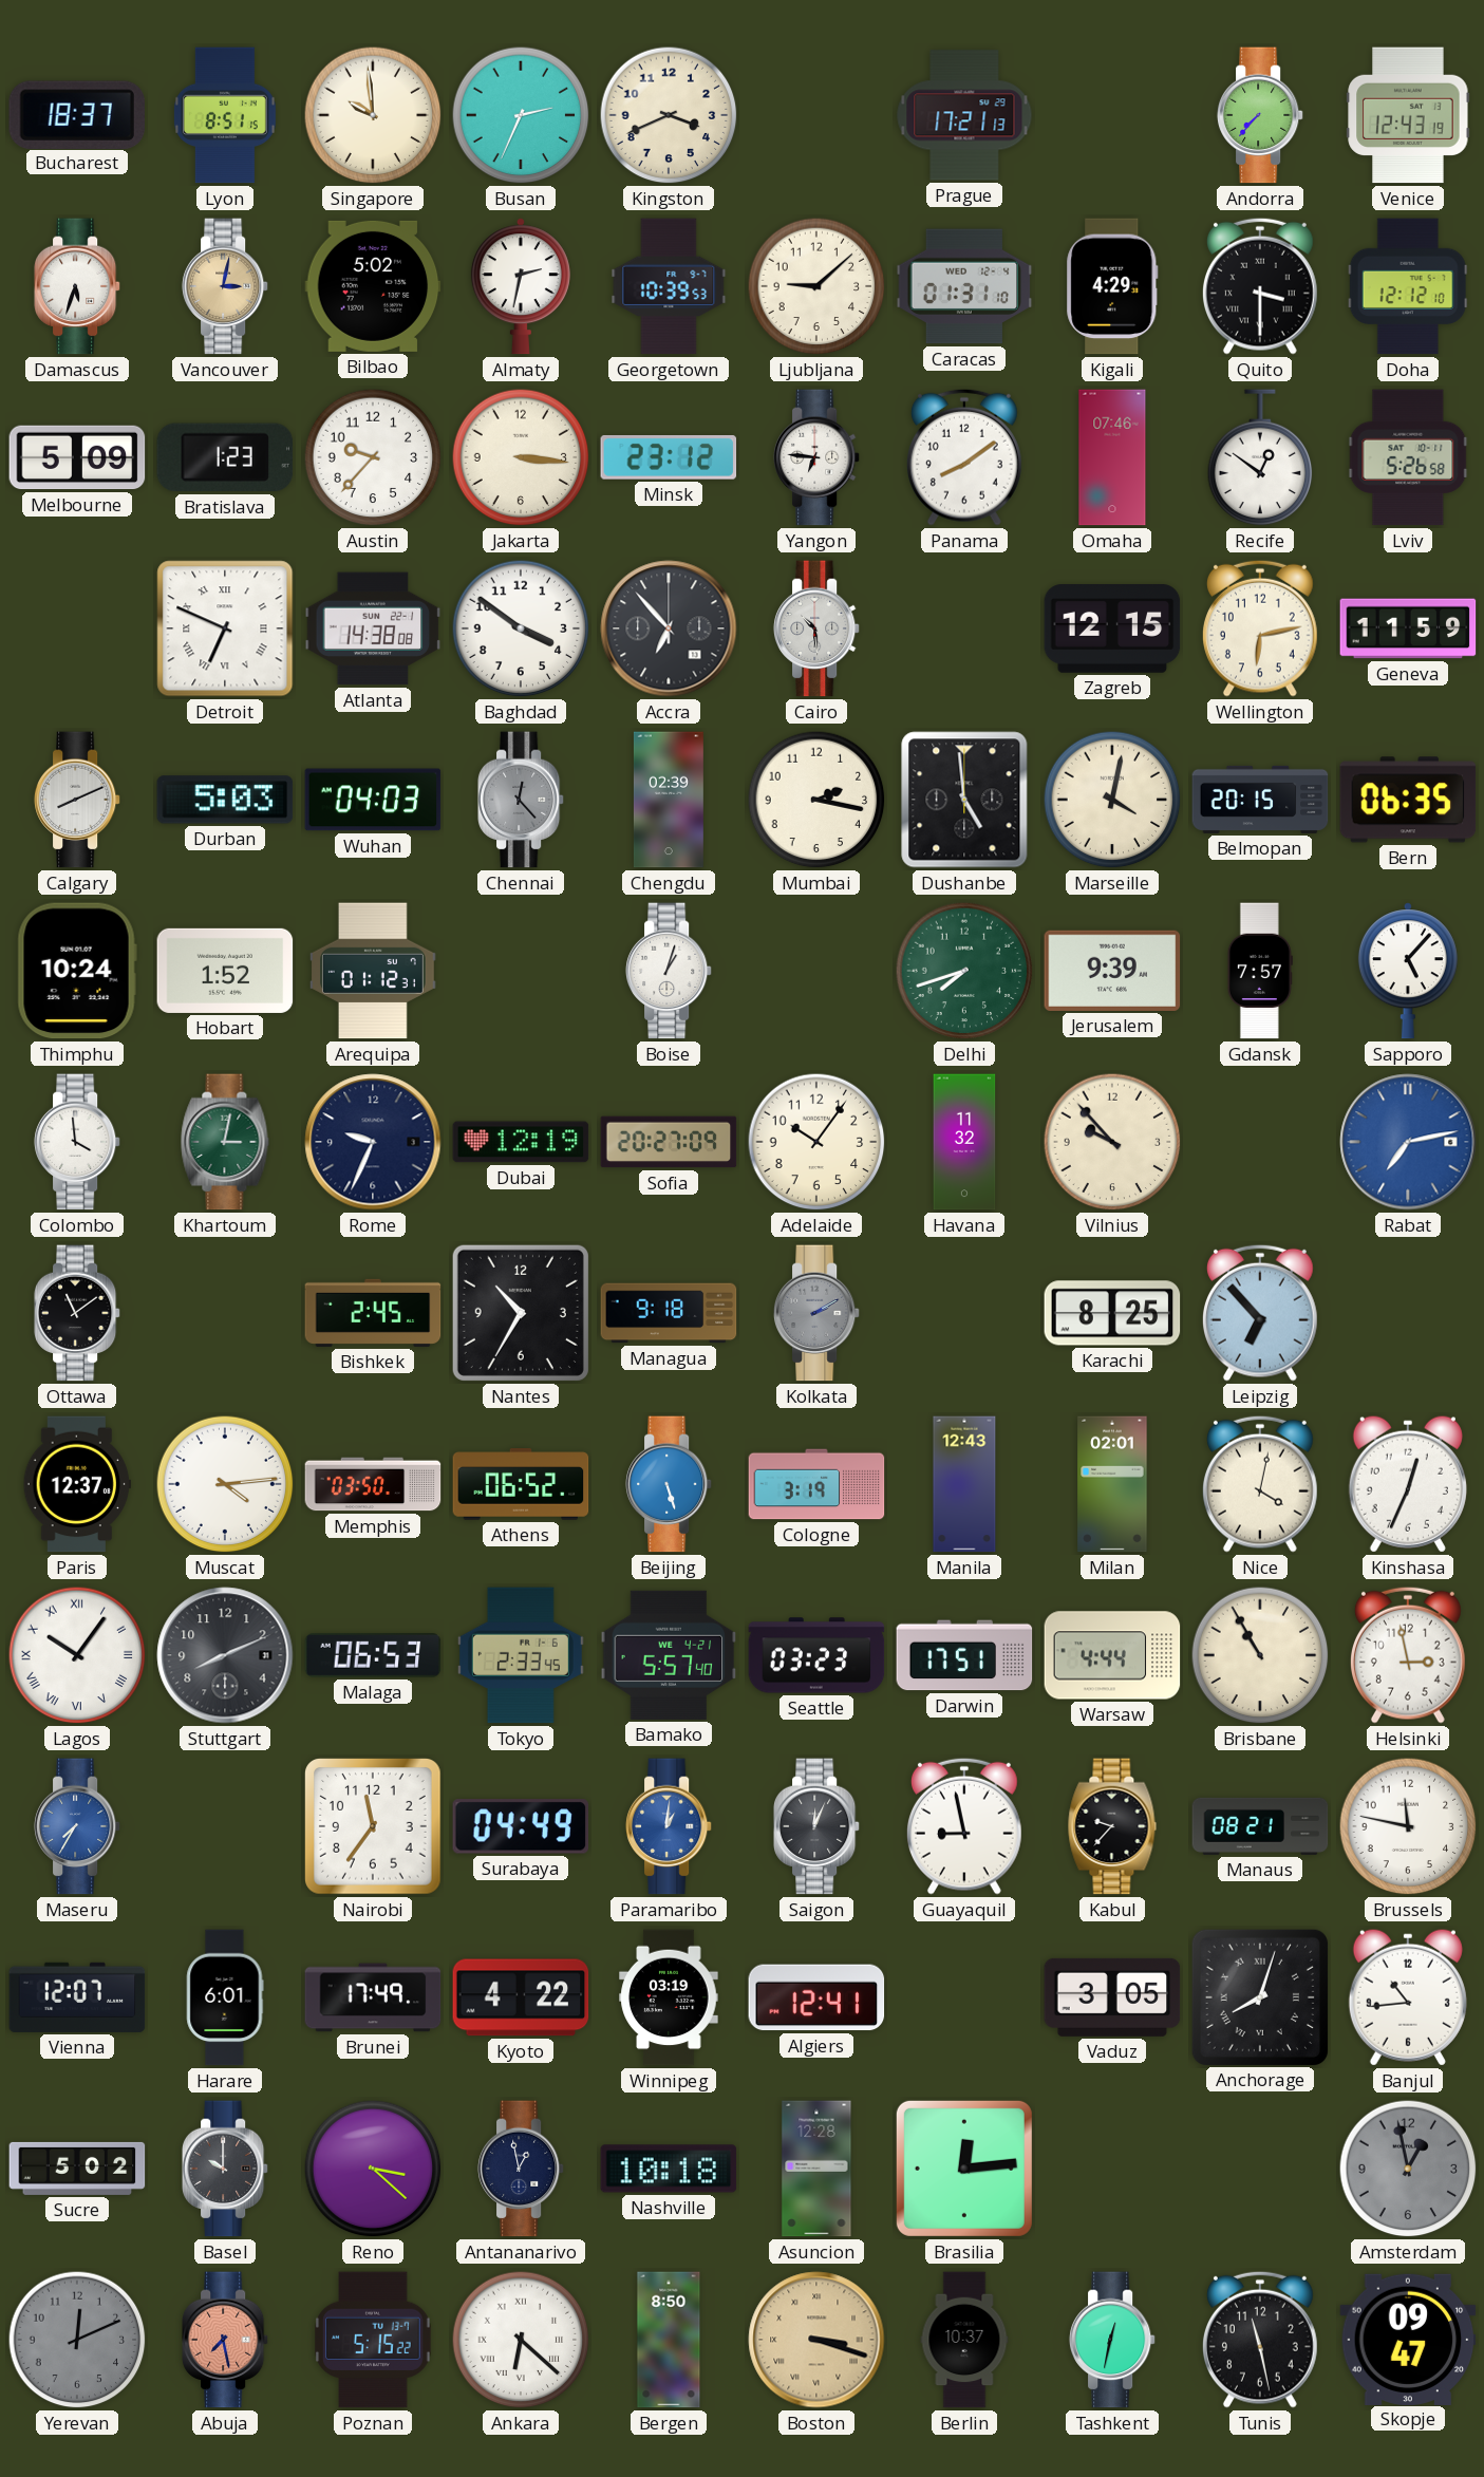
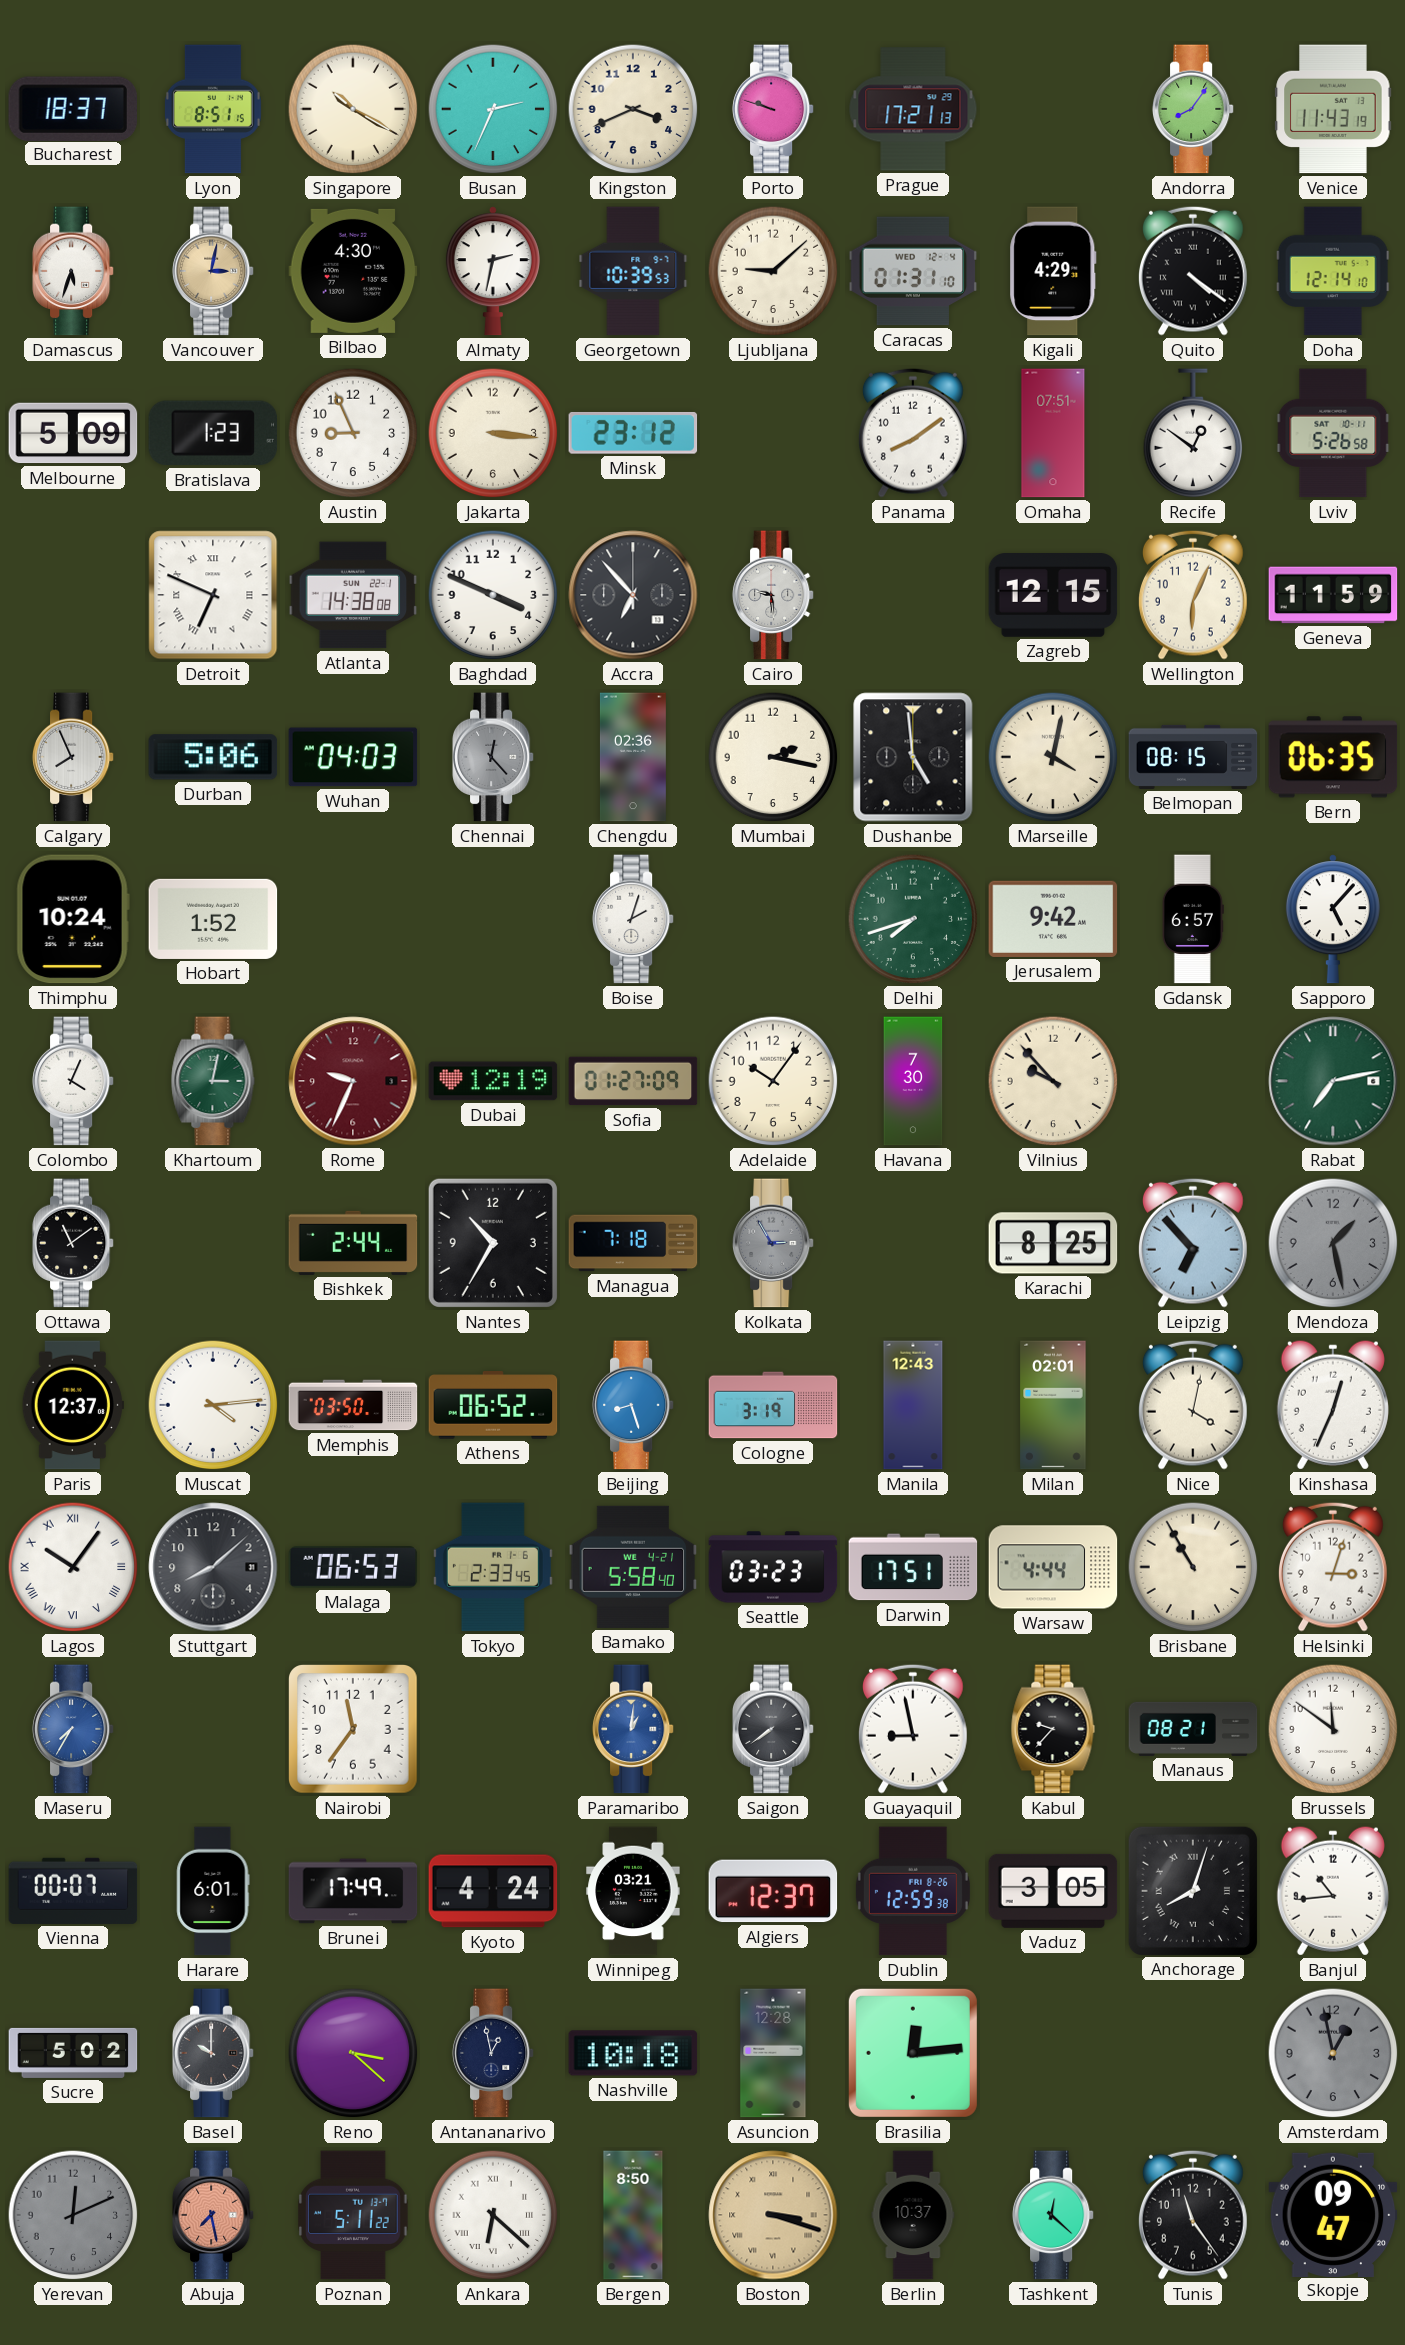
Singapore: 9:59 -> 10:20
Porto: none -> 9:48
Andorra: 7:37 -> 8:06
Venice: 12:43 -> 11:43
Bilbao: 5:02 -> 4:30
Quito: 3:30 -> 4:21
Doha: 12:12 -> 12:14
Austin: 9:37 -> 8:56
Yangon: 6:46 -> none
Omaha: 07:46 -> 07:51
Baghdad: 3:51 -> 3:49
Cairo: 10:29 -> 9:29
Wellington: 6:13 -> 6:04
Calgary: 8:11 -> 7:56
Durban: 5:03 -> 5:06
Chengdu: 02:39 -> 02:36
Belmopan: 20:15 -> 08:15
Arequipa: 01:12 -> none
Boise: 1:03 -> 2:03
Jerusalem: 9:39 -> 9:42
Gdansk: 7:57 -> 6:57
Colombo: 3:59 -> 4:04
Rome dial: navy -> burgundy
Sofia: 20:27 -> 01:27
Havana: 11:32 -> 7:30
Rabat dial: blue -> green
Bishkek: 2:45 -> 2:44
Managua: 9:18 -> 7:18
Kolkata: 2:10 -> 2:55
Mendoza: none -> 1:28
Beijing: 5:27 -> 8:27
Stuttgart: 8:11 -> 8:08
Bamako: 5:57 -> 5:58
Helsinki: 2:58 -> 3:03
Surabaya: 04:49 -> none
Saigon: 12:04 -> 7:39
Brussels: 11:47 -> 11:51
Vienna: 12:07 -> 00:07
Kyoto: 4:22 -> 4:24
Winnipeg: 03:19 -> 03:21
Algiers: 12:41 -> 12:37
Dublin: none -> 12:59
Poznan: 5:15 -> 5:11
Tashkent: 12:32 -> 12:22
Tunis: 11:28 -> 11:24
